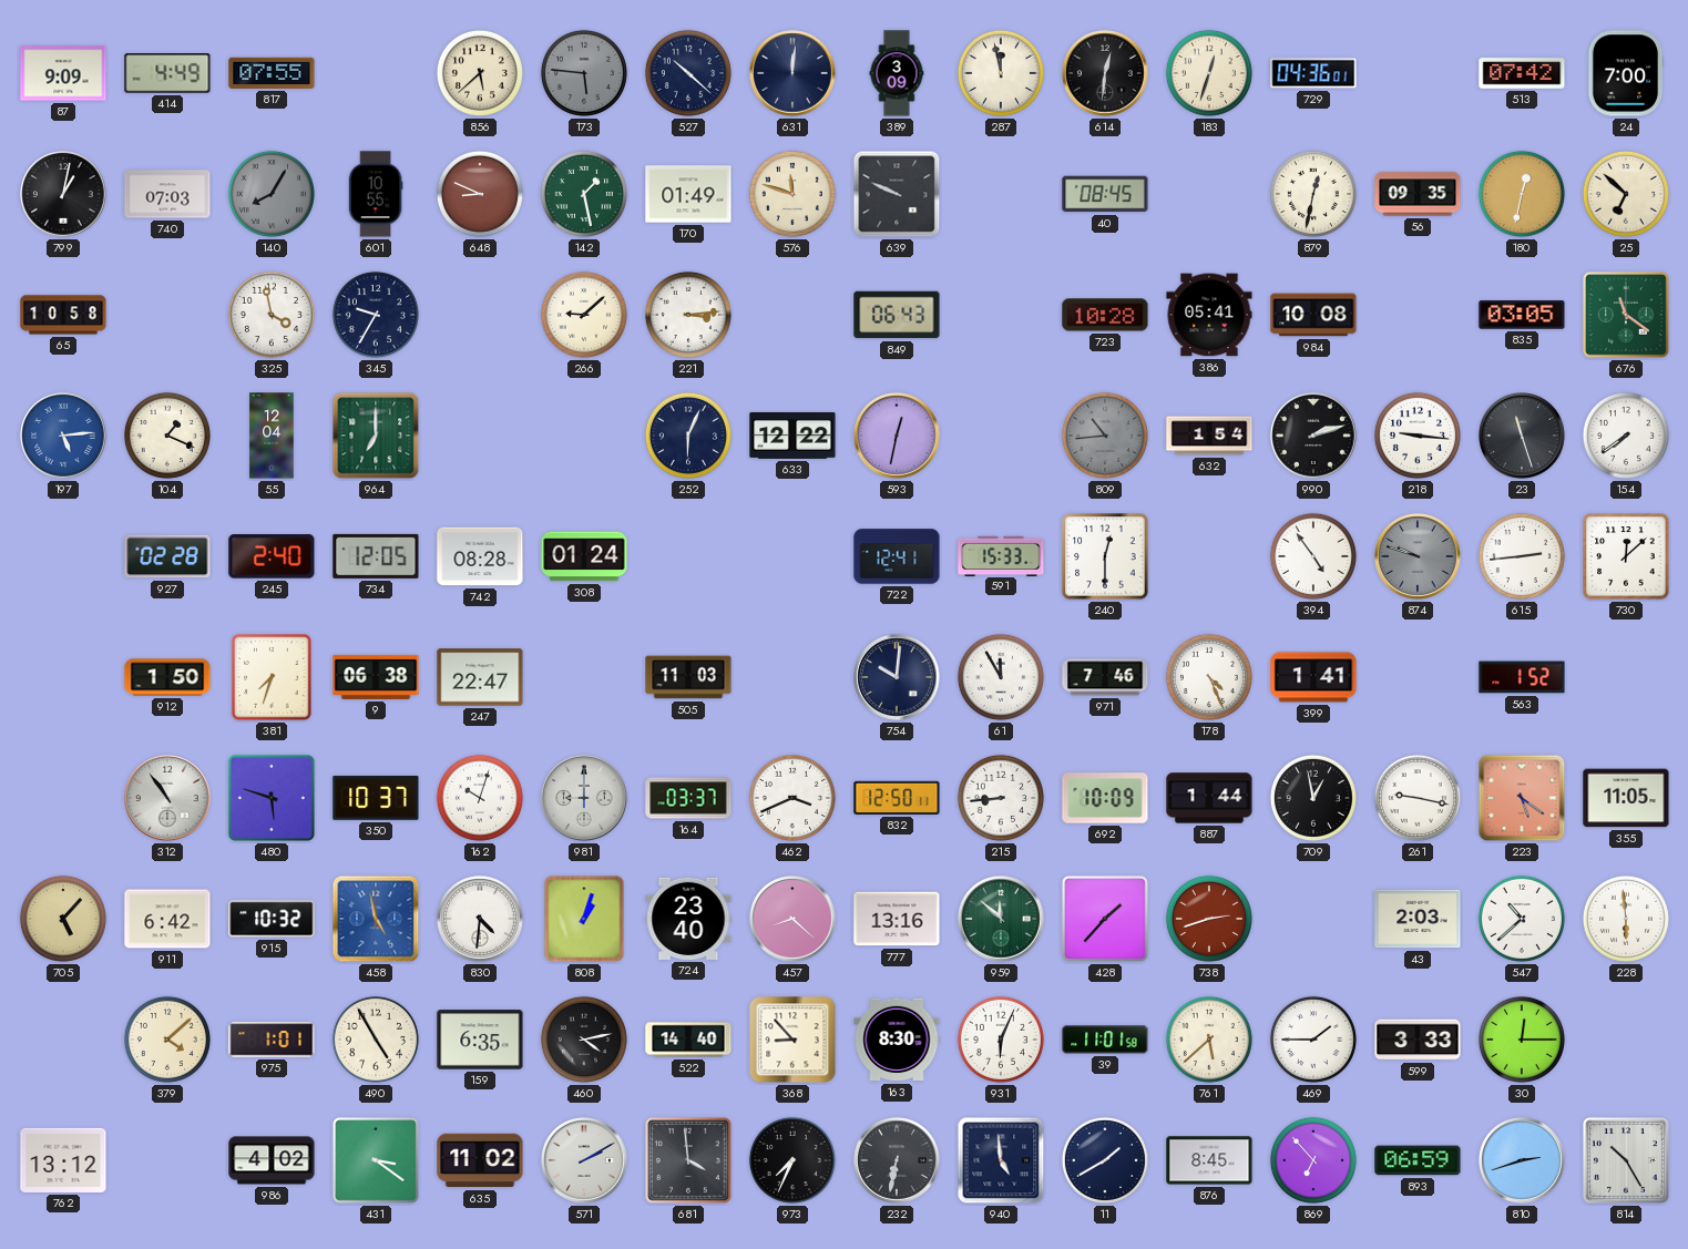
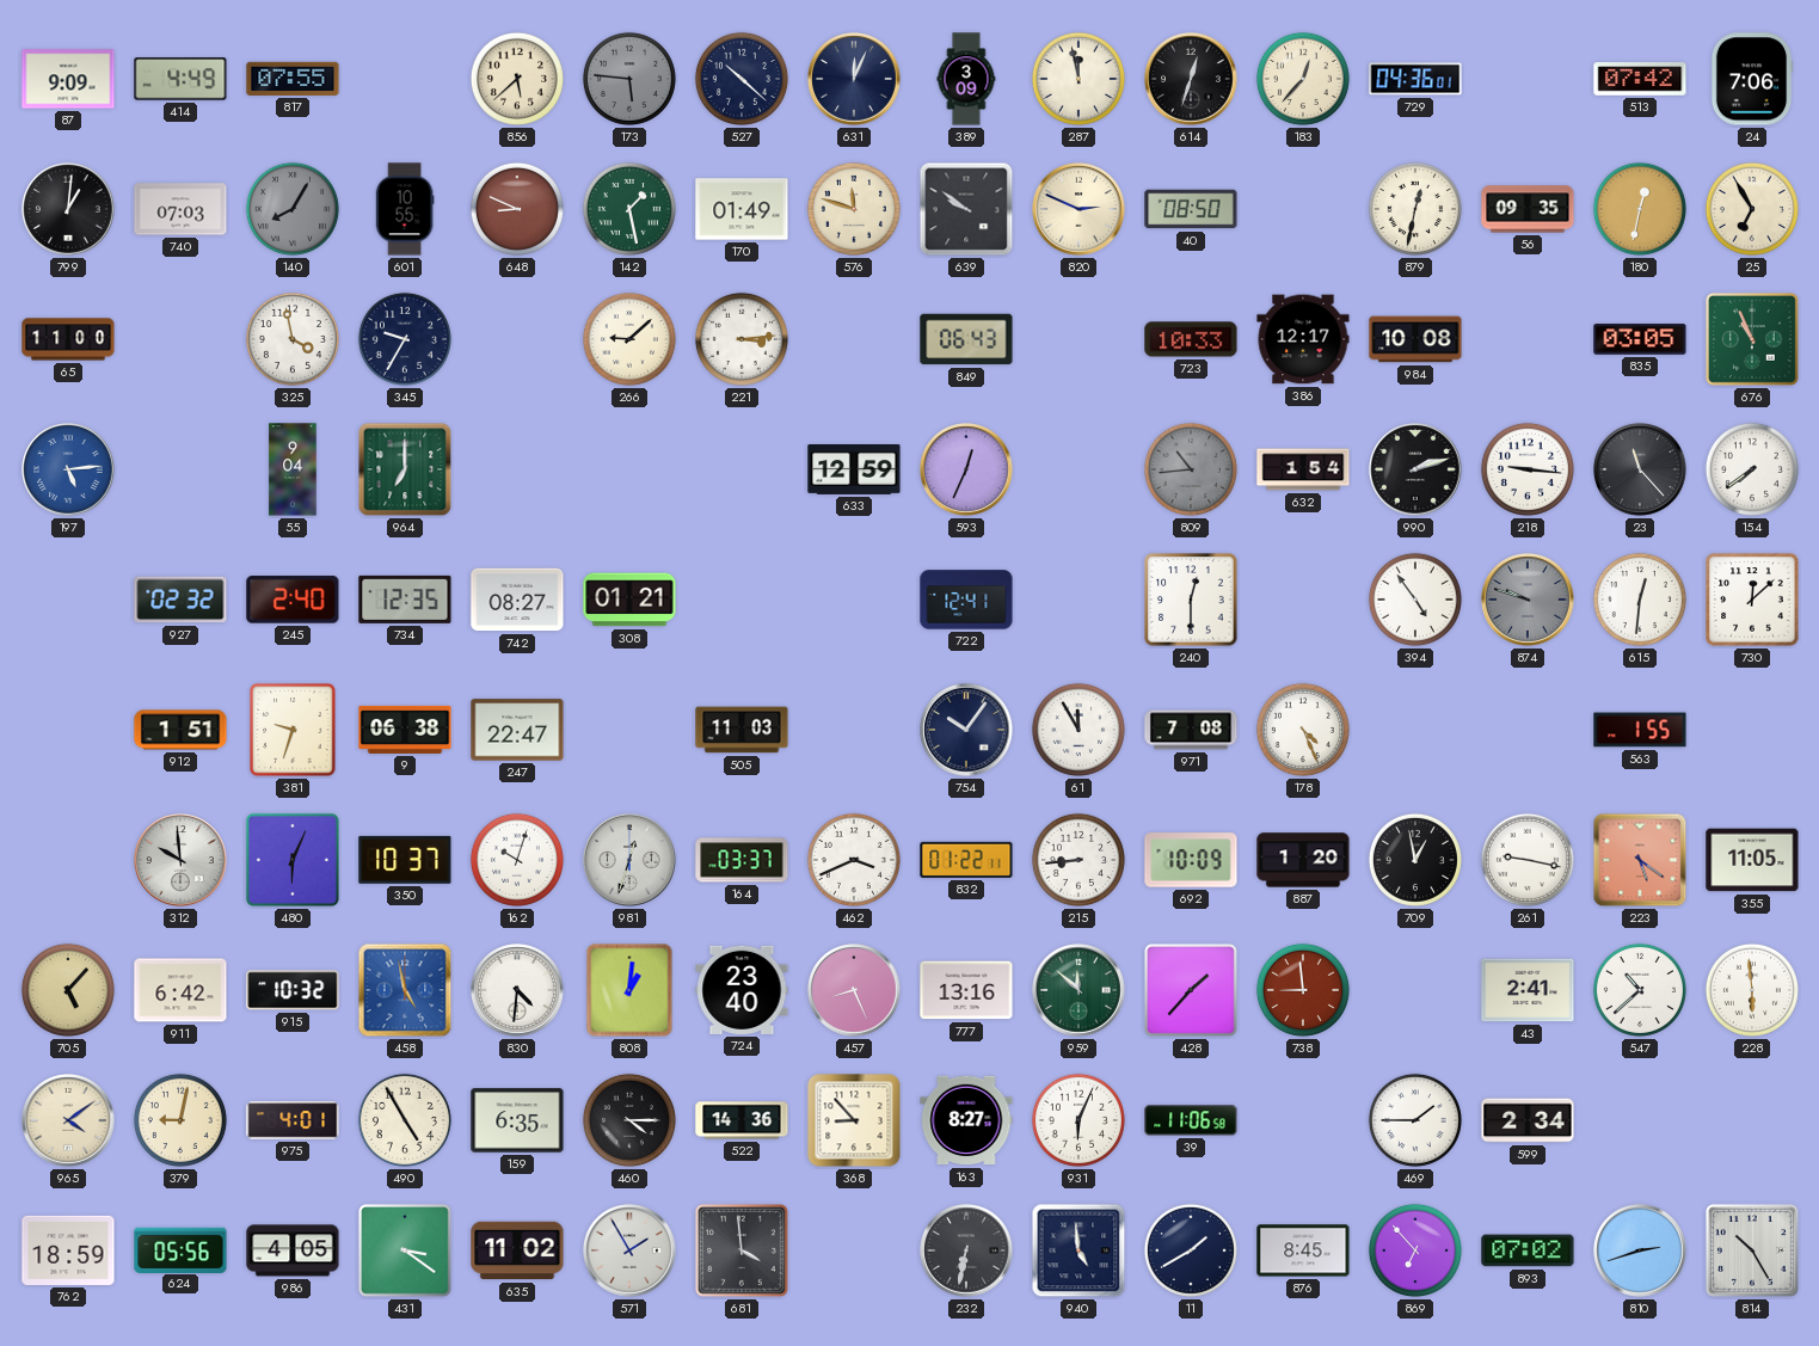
631: 12:01 -> 12:04
614: 12:31 -> 12:33
183: 12:33 -> 12:37
24: 7:00 -> 7:06
799: 1:02 -> 1:01
639: 9:49 -> 9:51
820: none -> 2:49
40: 08:45 -> 08:50
25: 6:52 -> 6:55
65: 10:58 -> 11:00
723: 10:28 -> 10:33
386: 05:41 -> 12:17
676: 11:21 -> 10:56
104: 1:19 -> none
55: 12:04 -> 9:04
252: 6:04 -> none
633: 12:22 -> 12:59
593: 12:32 -> 12:34
23: 11:27 -> 11:23
927: 02:28 -> 02:32
734: 12:05 -> 12:35
742: 08:28 -> 08:27
308: 01:24 -> 01:21
591: 15:33 -> none
615: 2:44 -> 12:31
912: 1:50 -> 1:51
381: 7:33 -> 9:33
754: 10:01 -> 10:06
971: 7:46 -> 7:08
399: 1:41 -> none
563: 1:52 -> 1:55
312: 10:54 -> 9:59
480: 5:48 -> 6:04
981: 9:00 -> 12:33
832: 12:50 -> 01:22
887: 1:44 -> 1:20
808: 1:03 -> 1:01
457: 8:22 -> 8:26
738: 2:42 -> 8:59
43: 2:03 -> 2:41
965: none -> 4:09
379: 4:08 -> 9:02
975: 1:01 -> 4:01
460: 4:13 -> 4:15
522: 14:40 -> 14:36
163: 8:30 -> 8:27
39: 11:01 -> 11:06
761: 5:38 -> none
599: 3:33 -> 2:34
30: 12:15 -> none
762: 13:12 -> 18:59
624: none -> 05:56
986: 4:02 -> 4:05
571: 2:10 -> 1:55
973: 7:34 -> none
893: 06:59 -> 07:02
